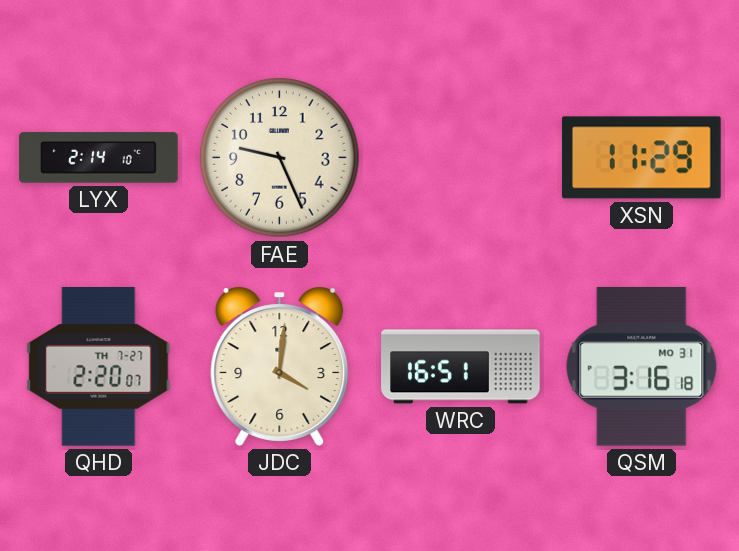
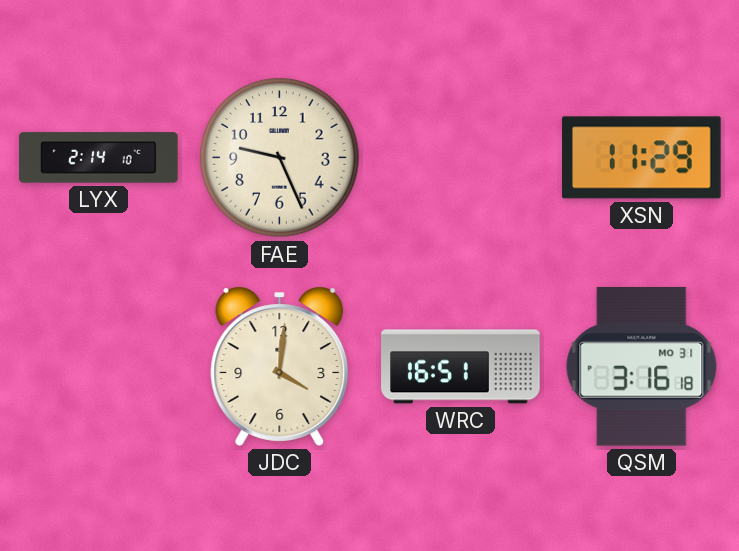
QHD: 2:20 -> none
